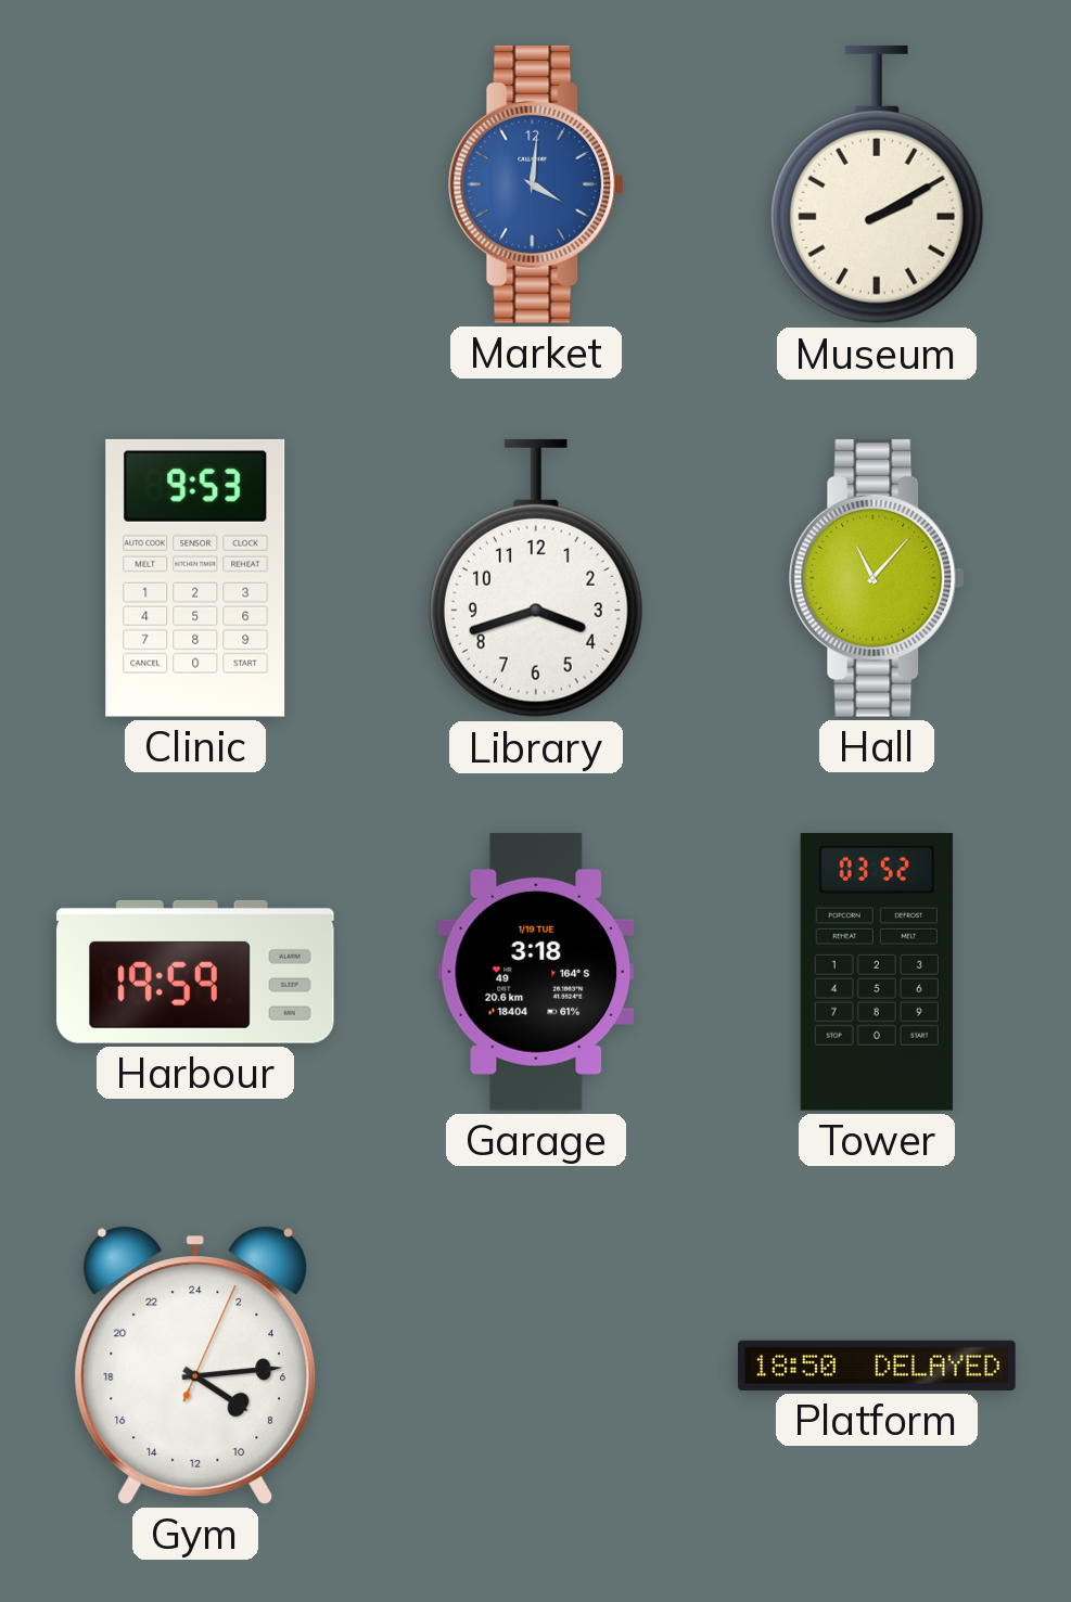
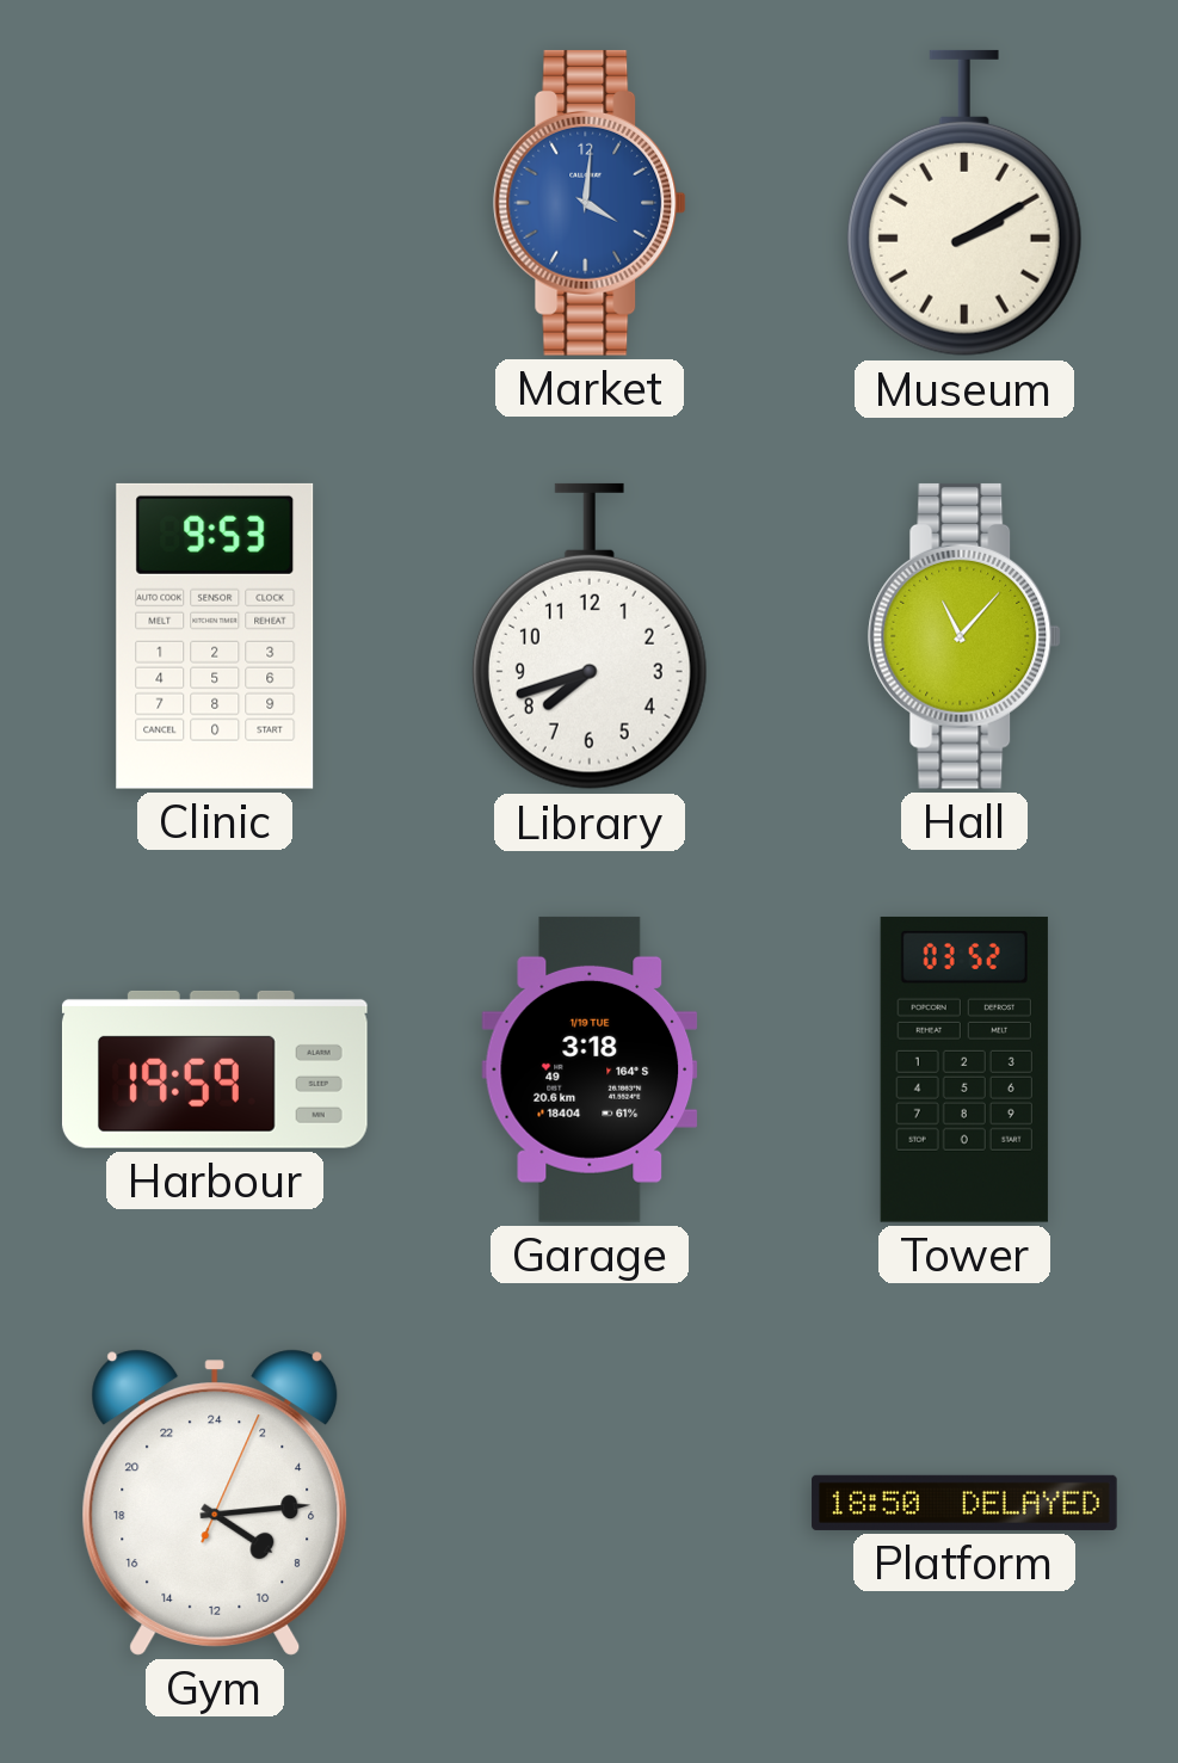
Library: 3:42 -> 7:42
